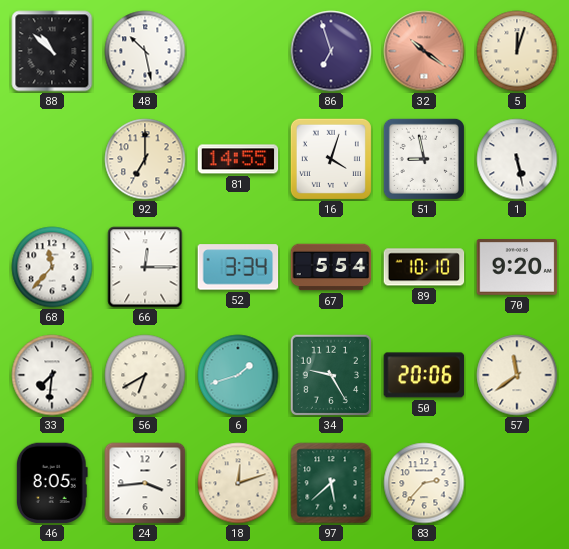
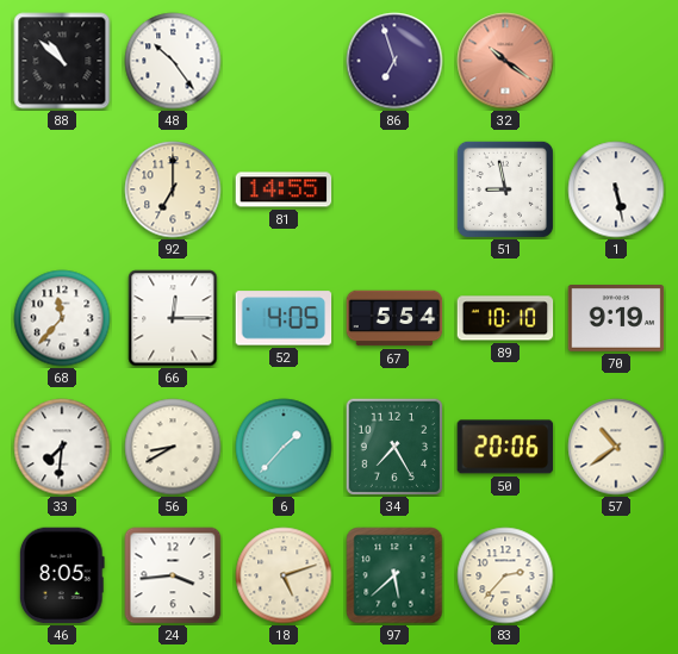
48: 10:28 -> 10:24
5: 12:03 -> none
16: 4:03 -> none
52: 3:34 -> 4:05
70: 9:20 -> 9:19
56: 6:40 -> 8:40
6: 1:42 -> 1:37
34: 9:25 -> 7:25
57: 11:39 -> 10:39
18: 12:12 -> 5:12
